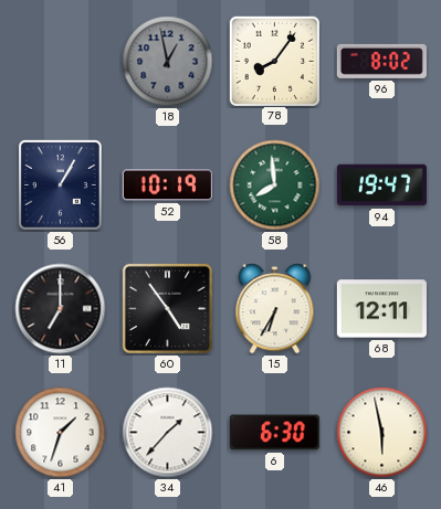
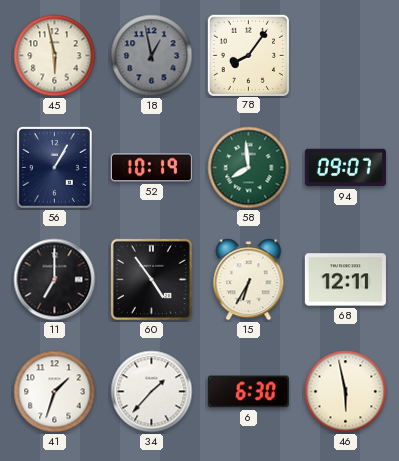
45: none -> 5:58
96: 8:02 -> none
94: 19:47 -> 09:07
